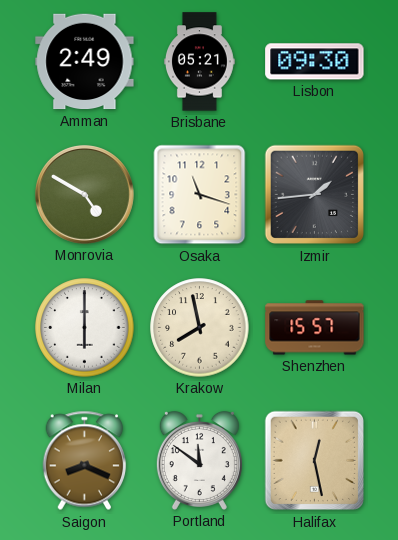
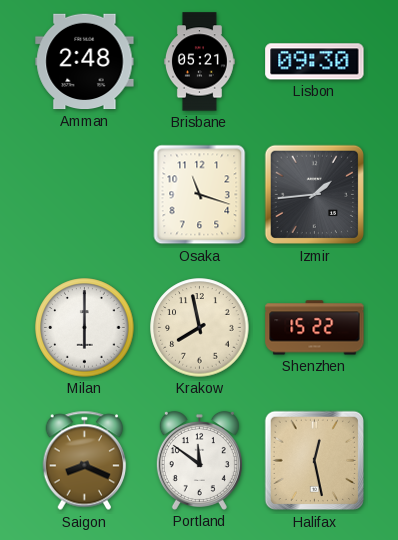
Amman: 2:49 -> 2:48
Monrovia: 4:50 -> none
Shenzhen: 15:57 -> 15:22
